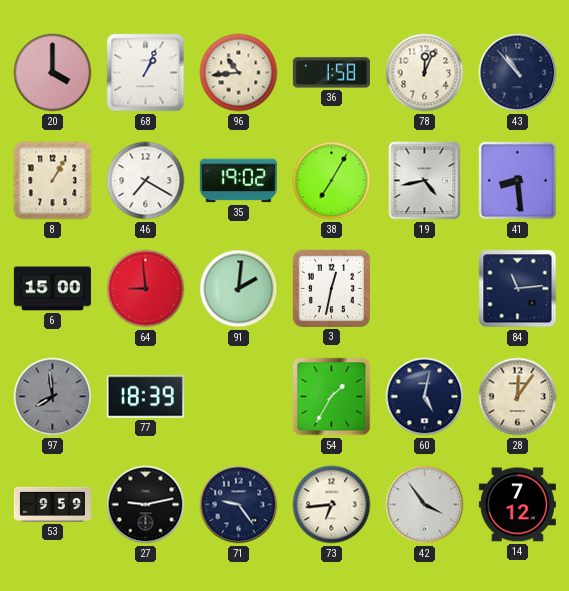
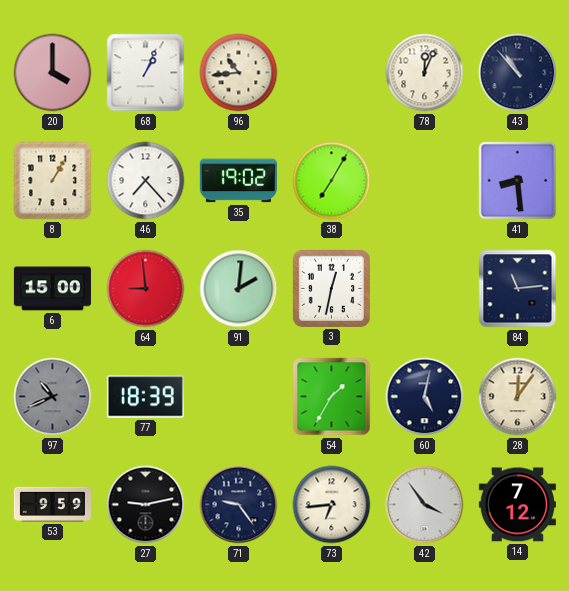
36: 1:58 -> none
46: 7:20 -> 7:23
19: 4:43 -> none
97: 7:59 -> 10:41
